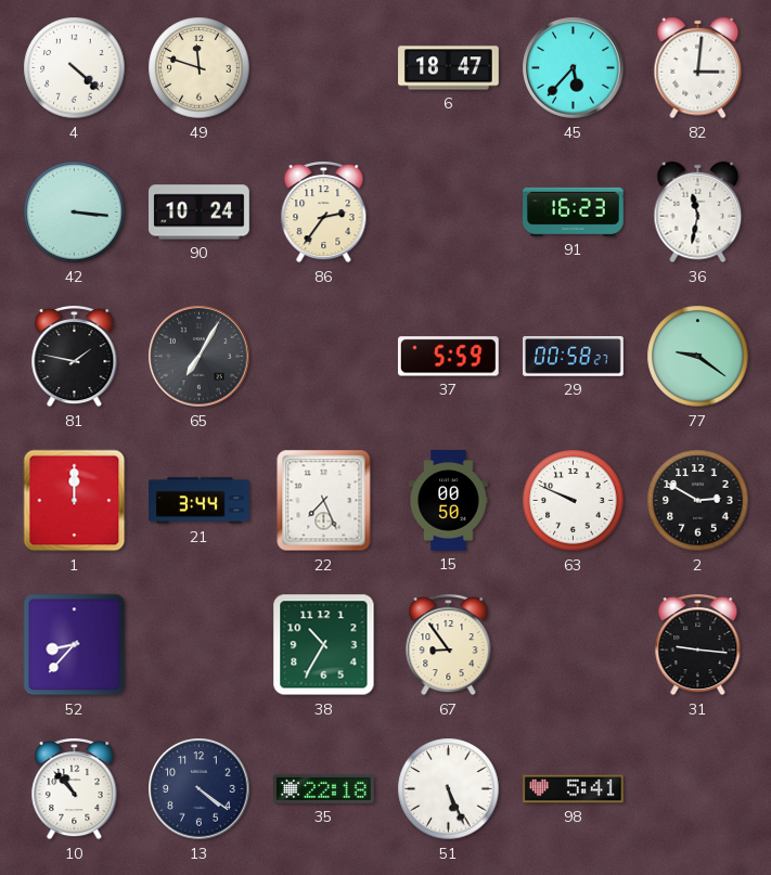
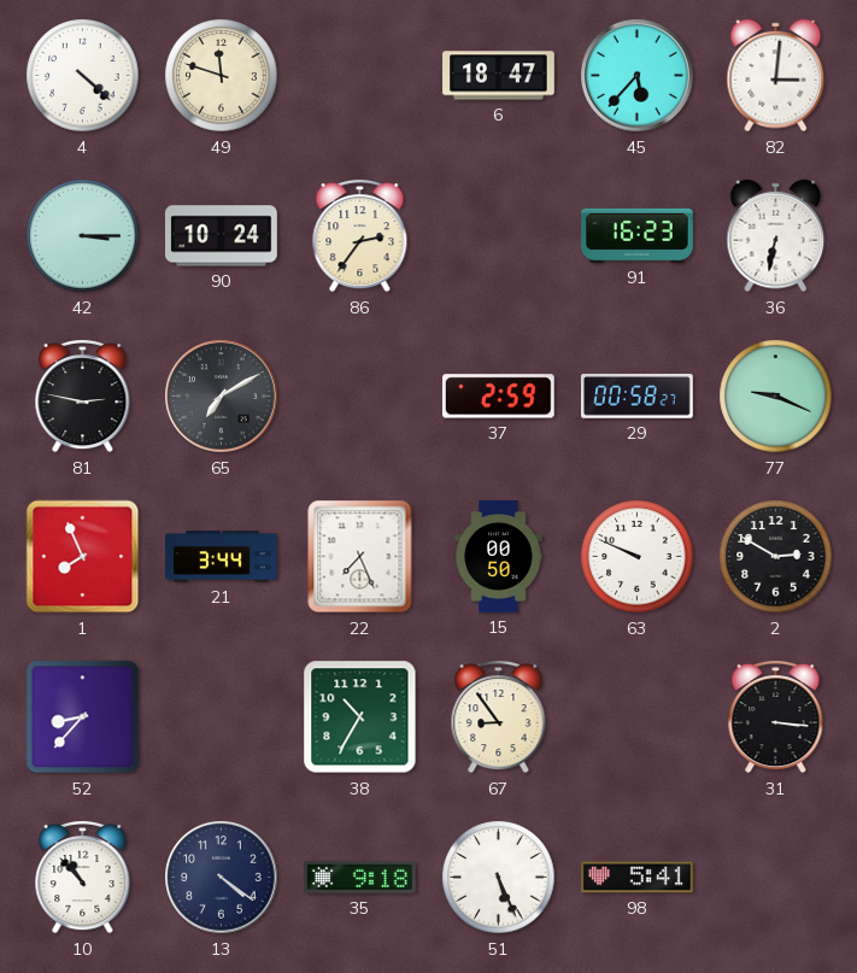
42: 3:16 -> 3:15
36: 11:32 -> 6:32
81: 1:47 -> 2:47
65: 7:05 -> 7:10
37: 5:59 -> 2:59
77: 9:21 -> 9:19
1: 12:00 -> 7:56
31: 9:16 -> 3:16
35: 22:18 -> 9:18
